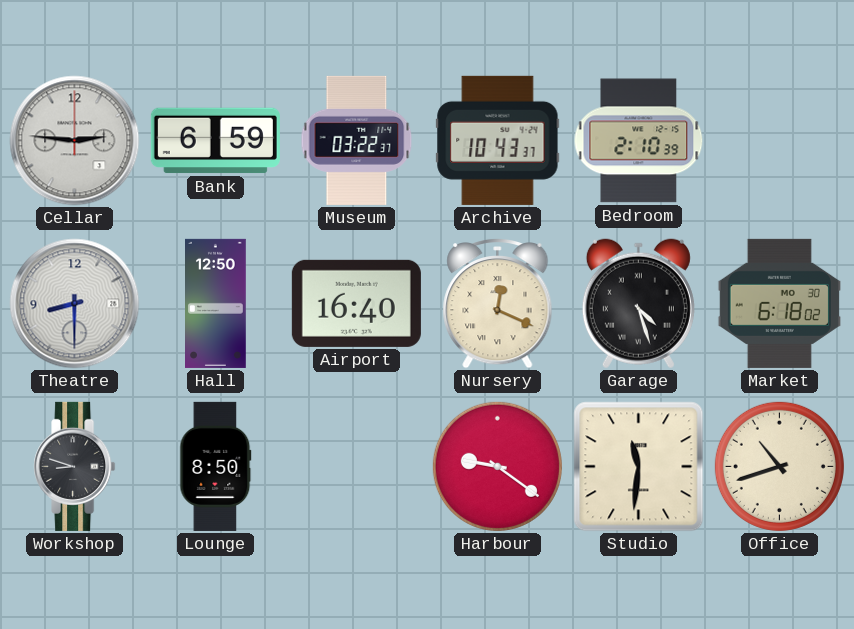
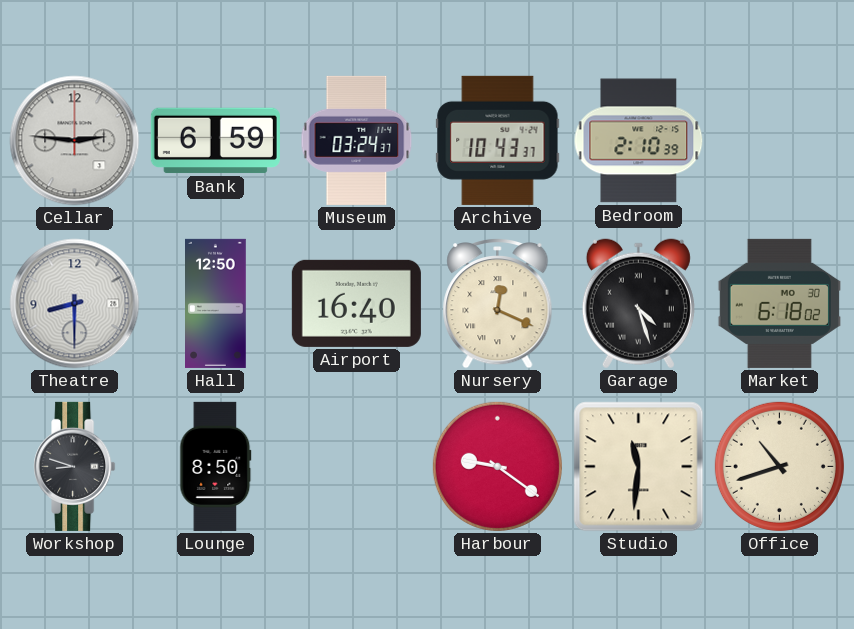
Museum: 03:22 -> 03:24
